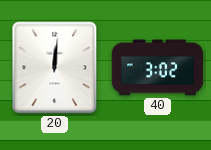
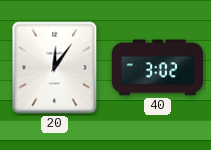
20: 12:01 -> 12:06
